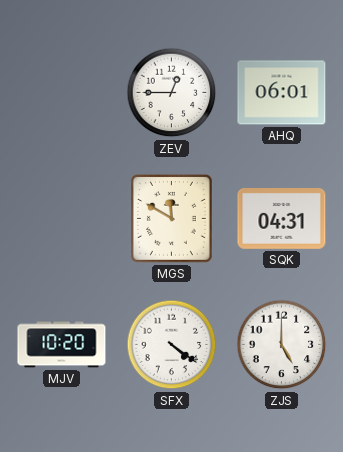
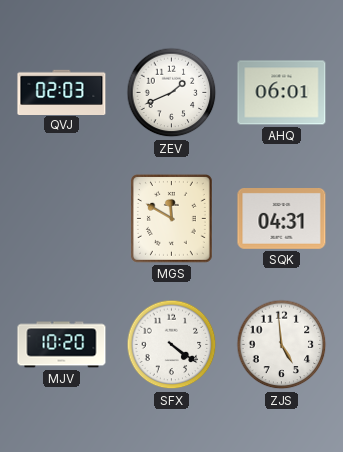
QVJ: none -> 02:03
ZEV: 12:45 -> 1:41
ZJS: 5:00 -> 4:59
